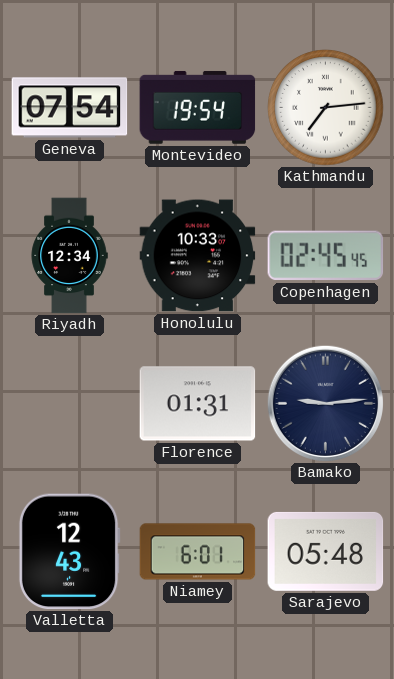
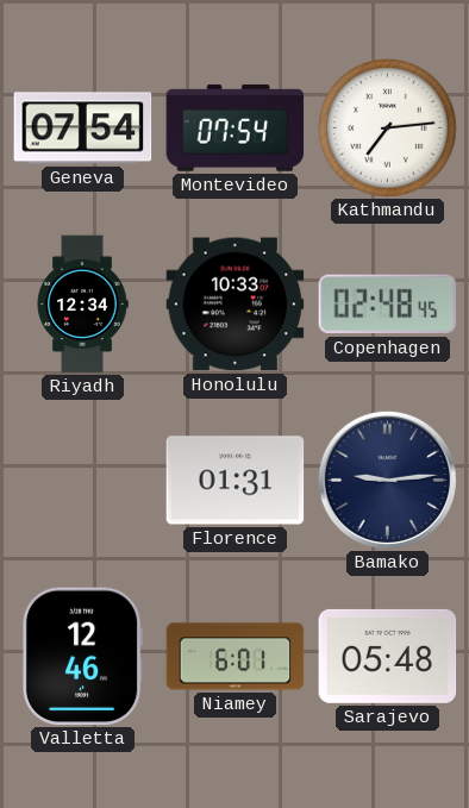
Montevideo: 19:54 -> 07:54
Copenhagen: 02:45 -> 02:48
Valletta: 12:43 -> 12:46
